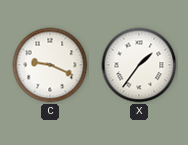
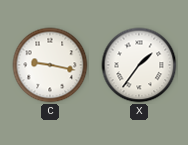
C: 9:19 -> 9:17
